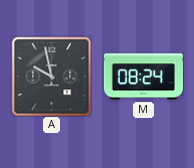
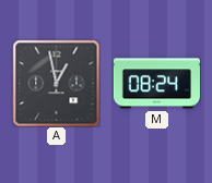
A: 9:58 -> 12:58
